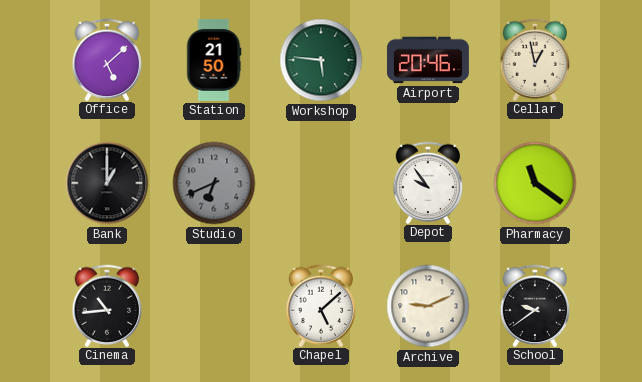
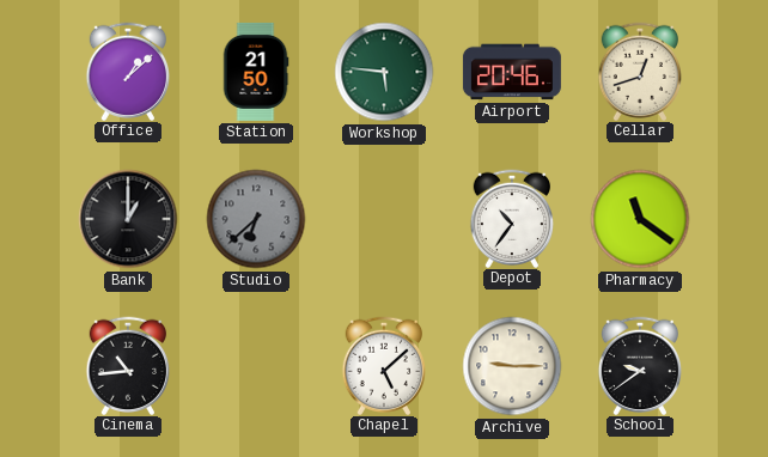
Office: 5:08 -> 1:08
Cellar: 12:58 -> 12:42
Studio: 6:41 -> 6:38
Depot: 9:54 -> 10:36
Archive: 9:11 -> 9:15
